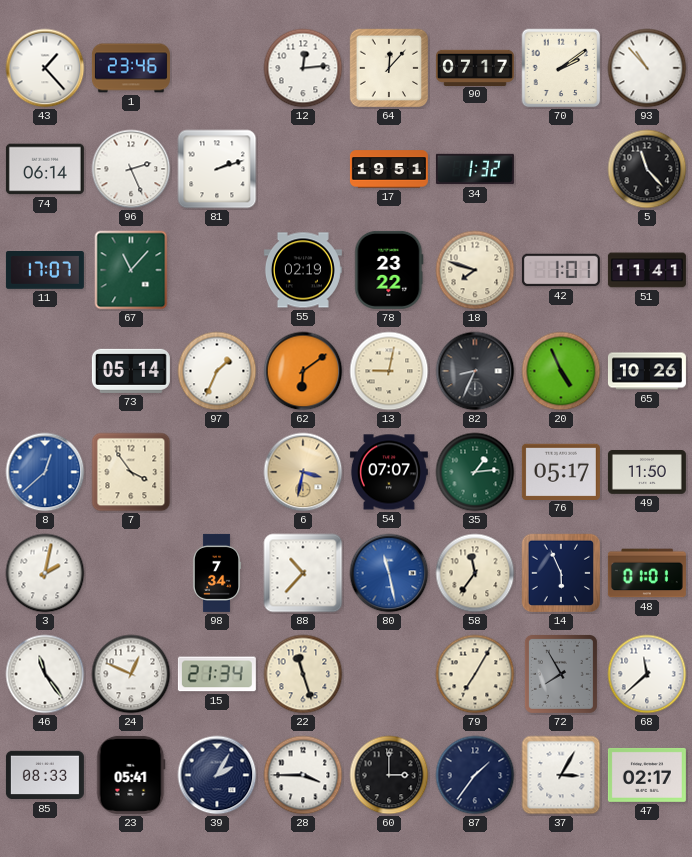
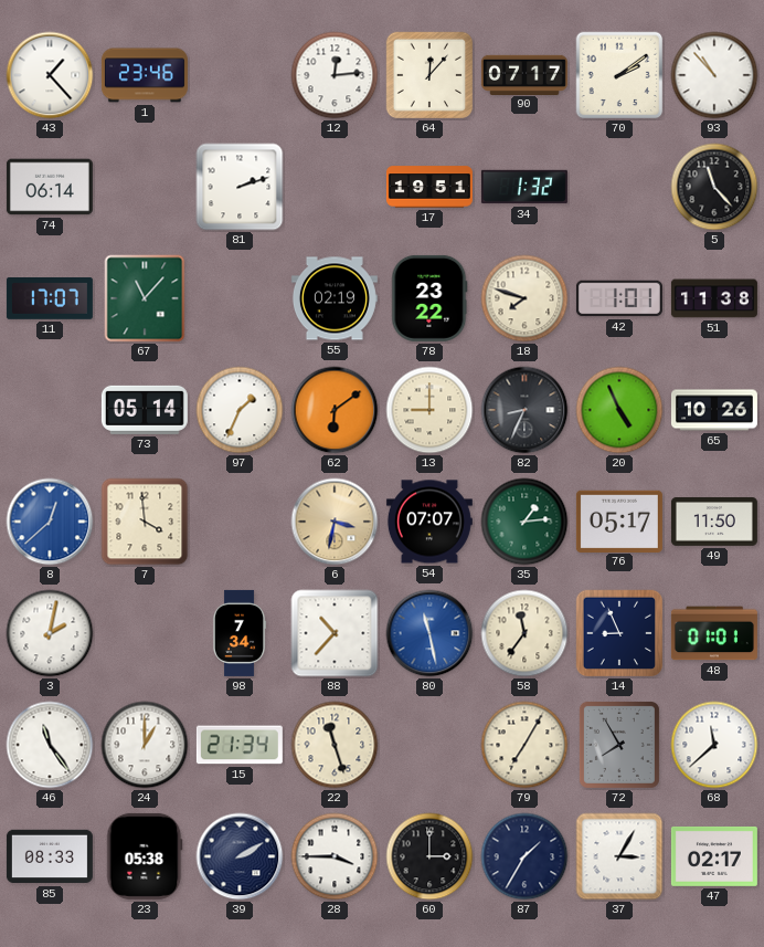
96: 2:26 -> none
51: 11:41 -> 11:38
13: 9:02 -> 9:00
7: 3:54 -> 3:59
14: 5:56 -> 8:56
24: 12:49 -> 1:00
23: 05:41 -> 05:38
39: 2:05 -> 2:10
87: 1:36 -> 1:35
